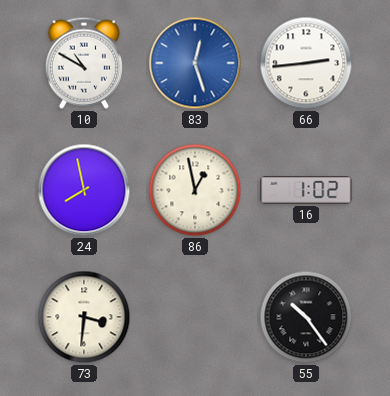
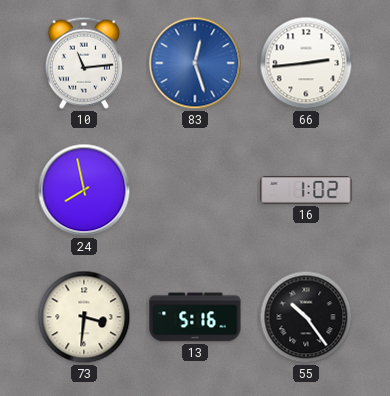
10: 10:50 -> 11:14
86: 12:58 -> none
13: none -> 5:16
